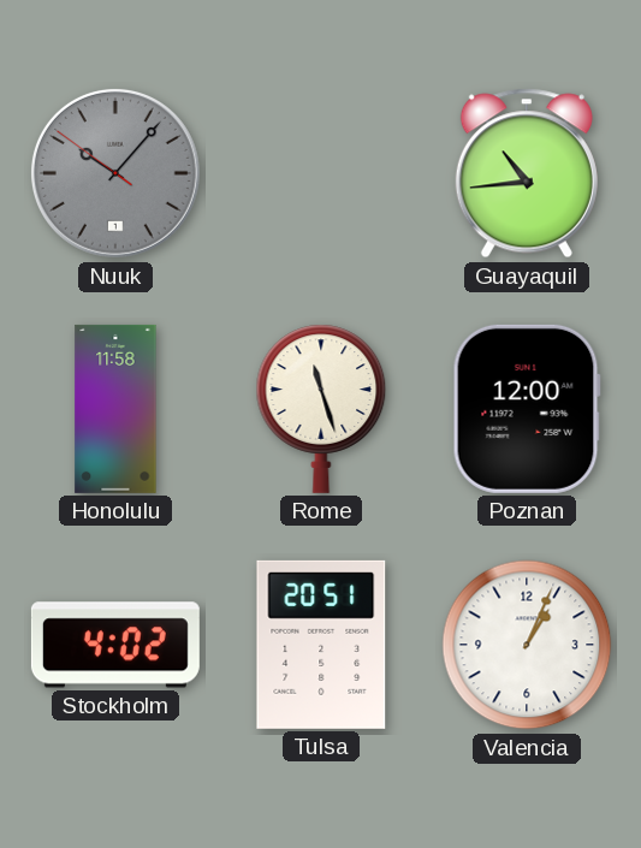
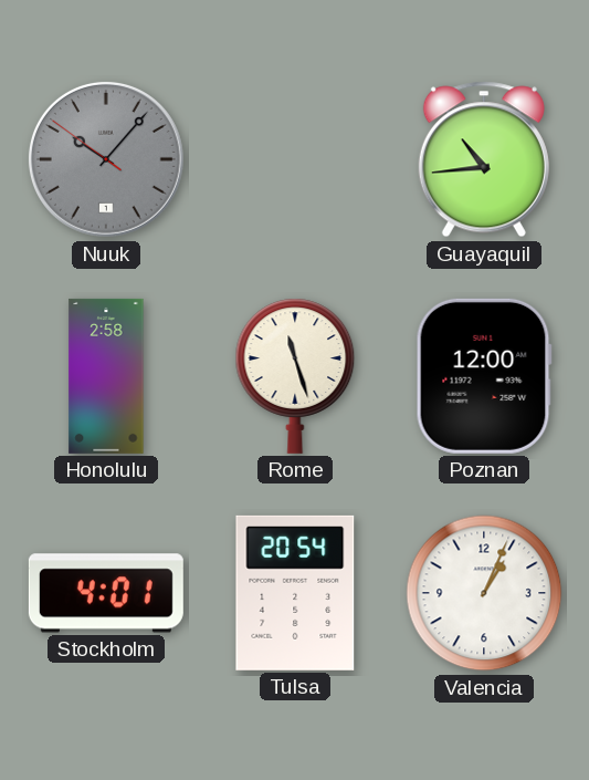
Honolulu: 11:58 -> 2:58
Stockholm: 4:02 -> 4:01
Tulsa: 20:51 -> 20:54
